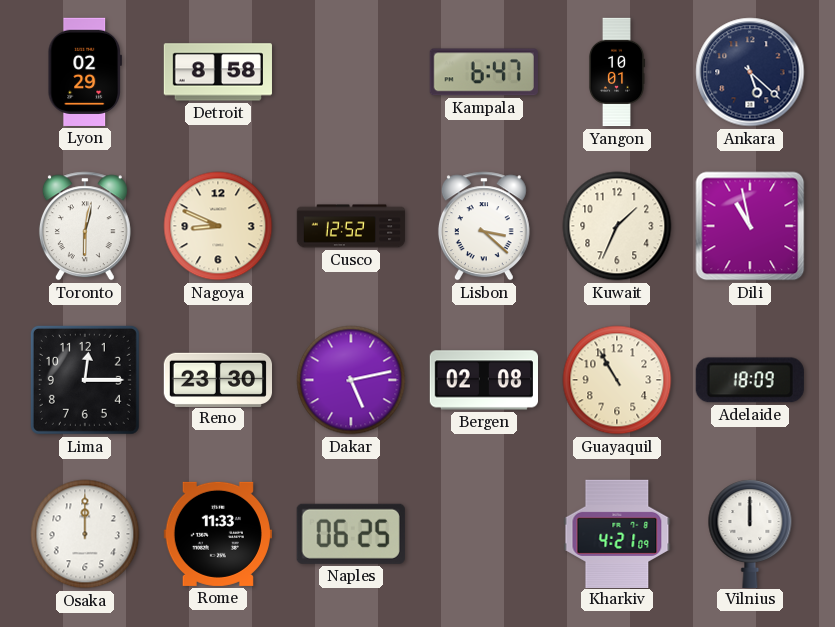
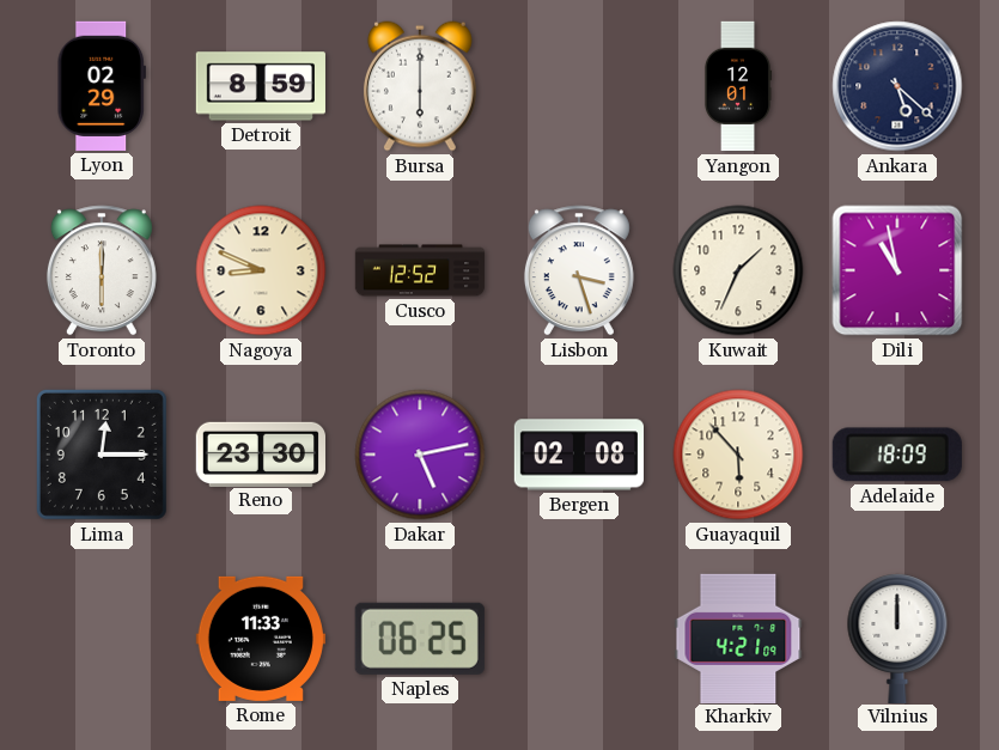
Detroit: 8:58 -> 8:59
Bursa: none -> 6:00
Kampala: 6:47 -> none
Yangon: 10:01 -> 12:01
Toronto: 6:02 -> 6:00
Lisbon: 3:22 -> 3:27
Guayaquil: 10:55 -> 5:53
Osaka: 12:00 -> none
